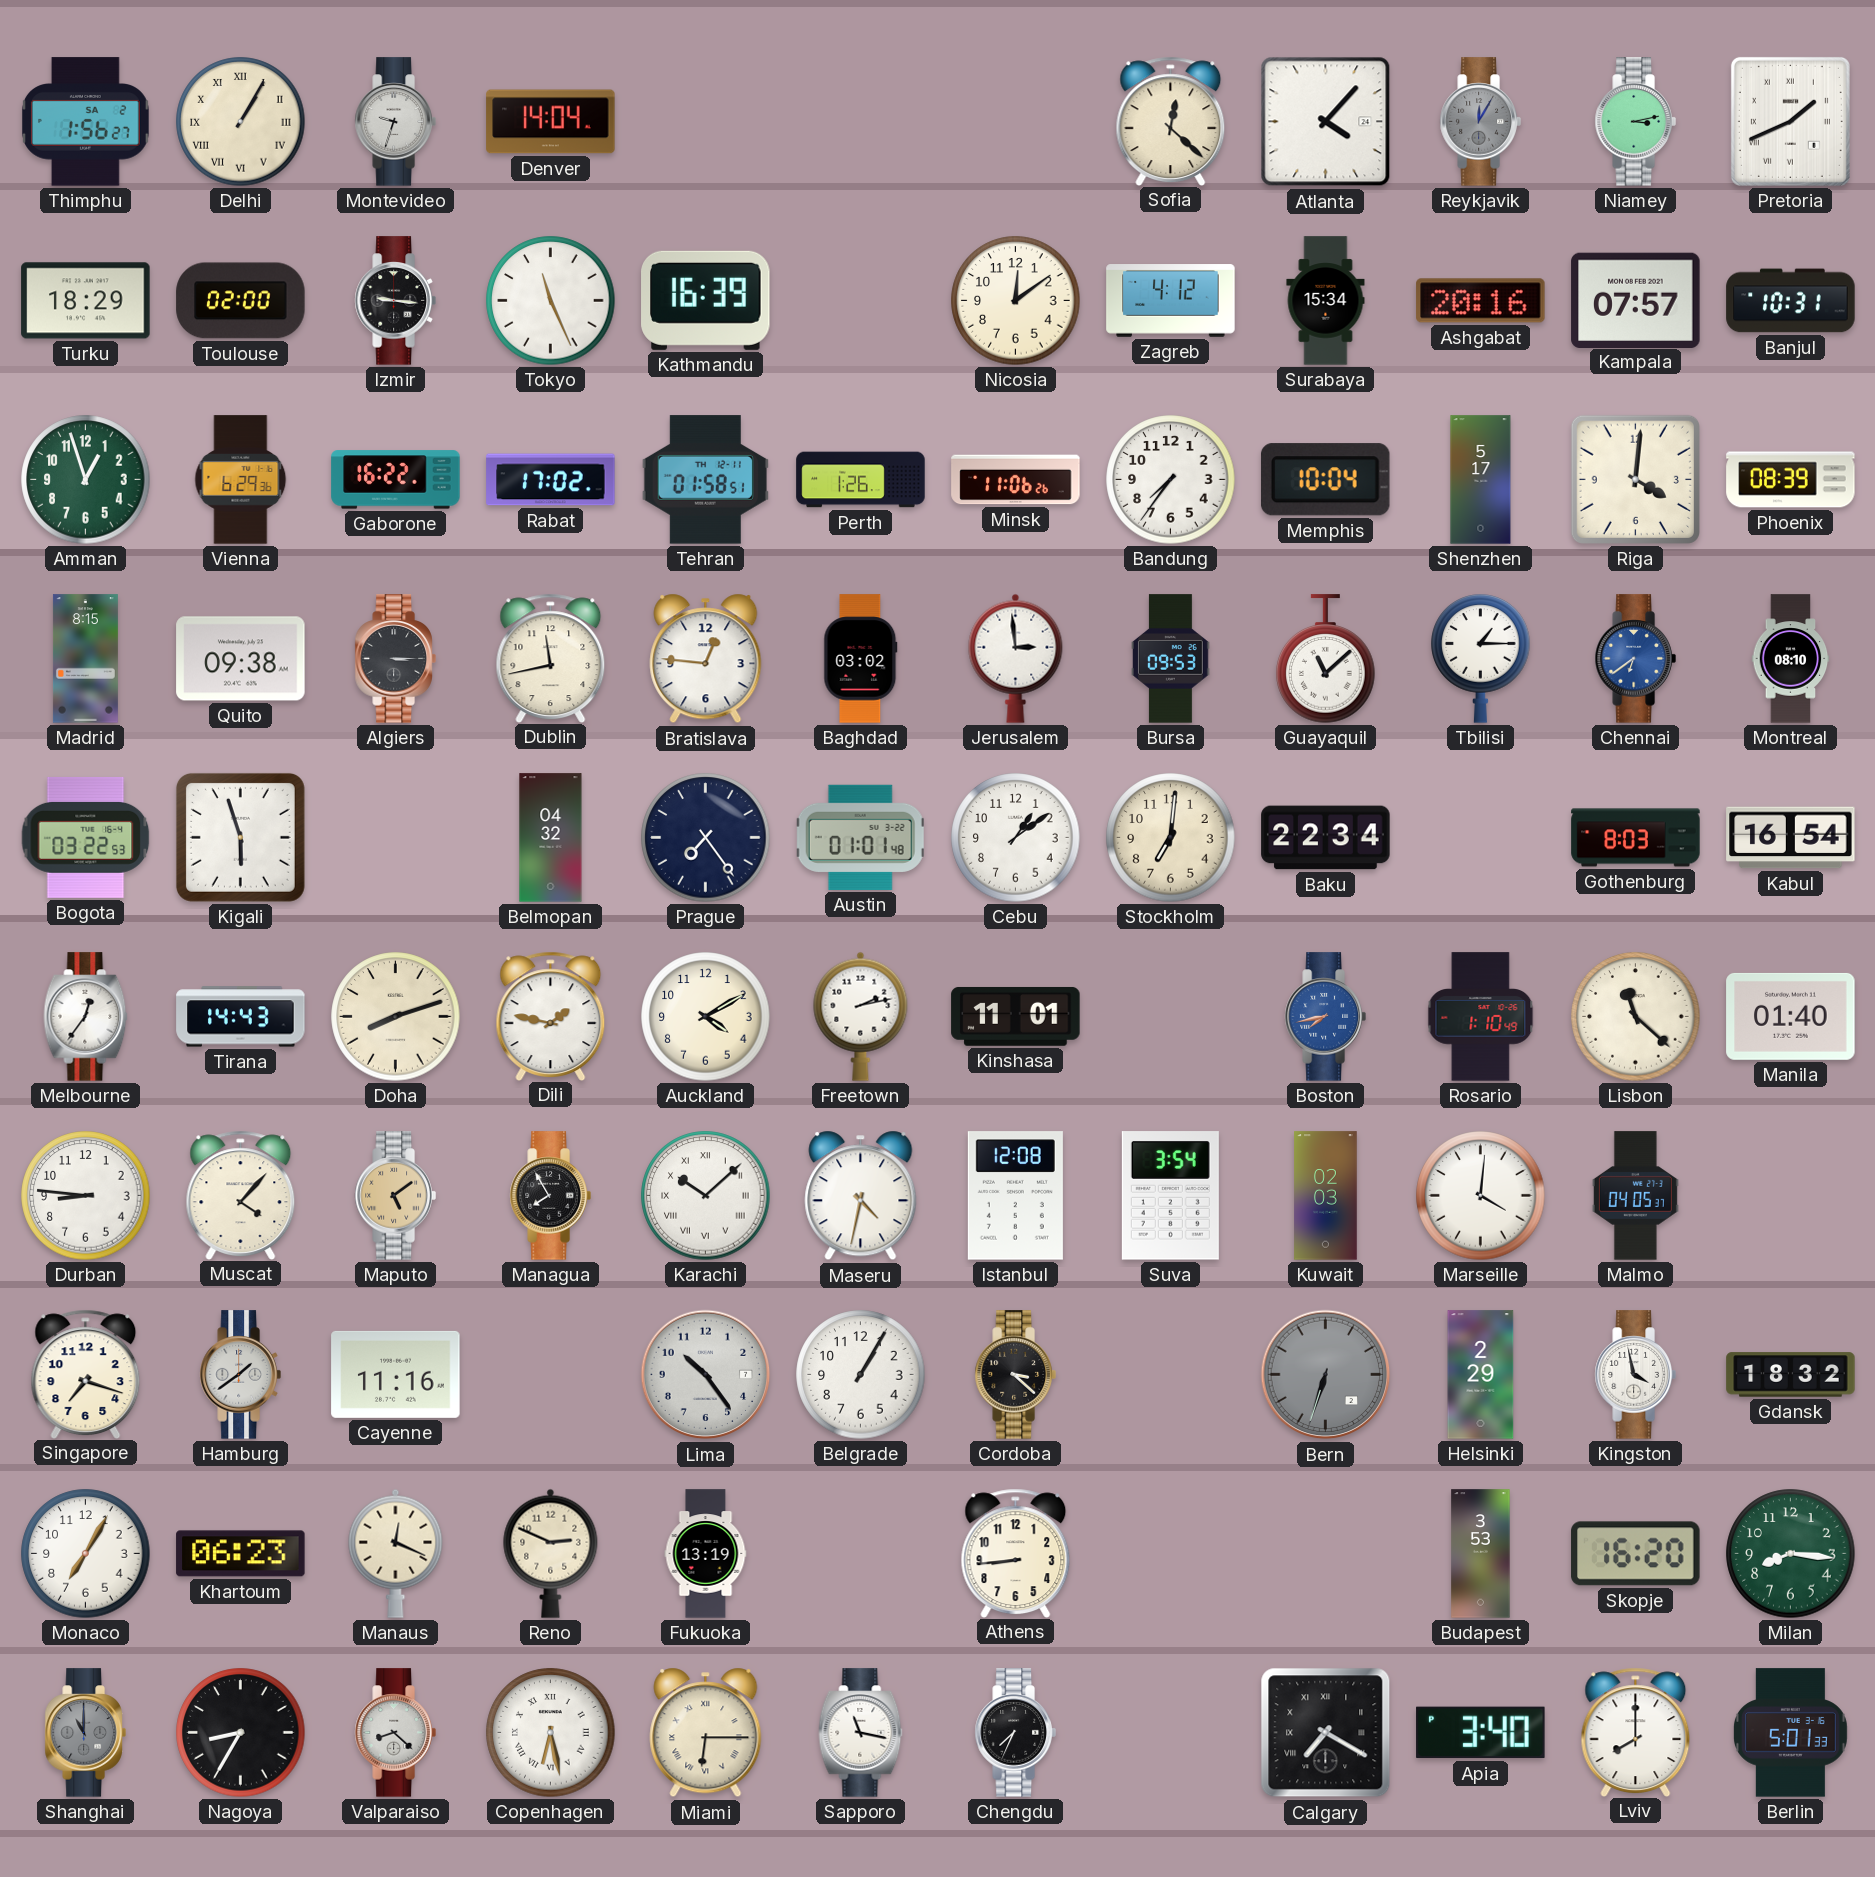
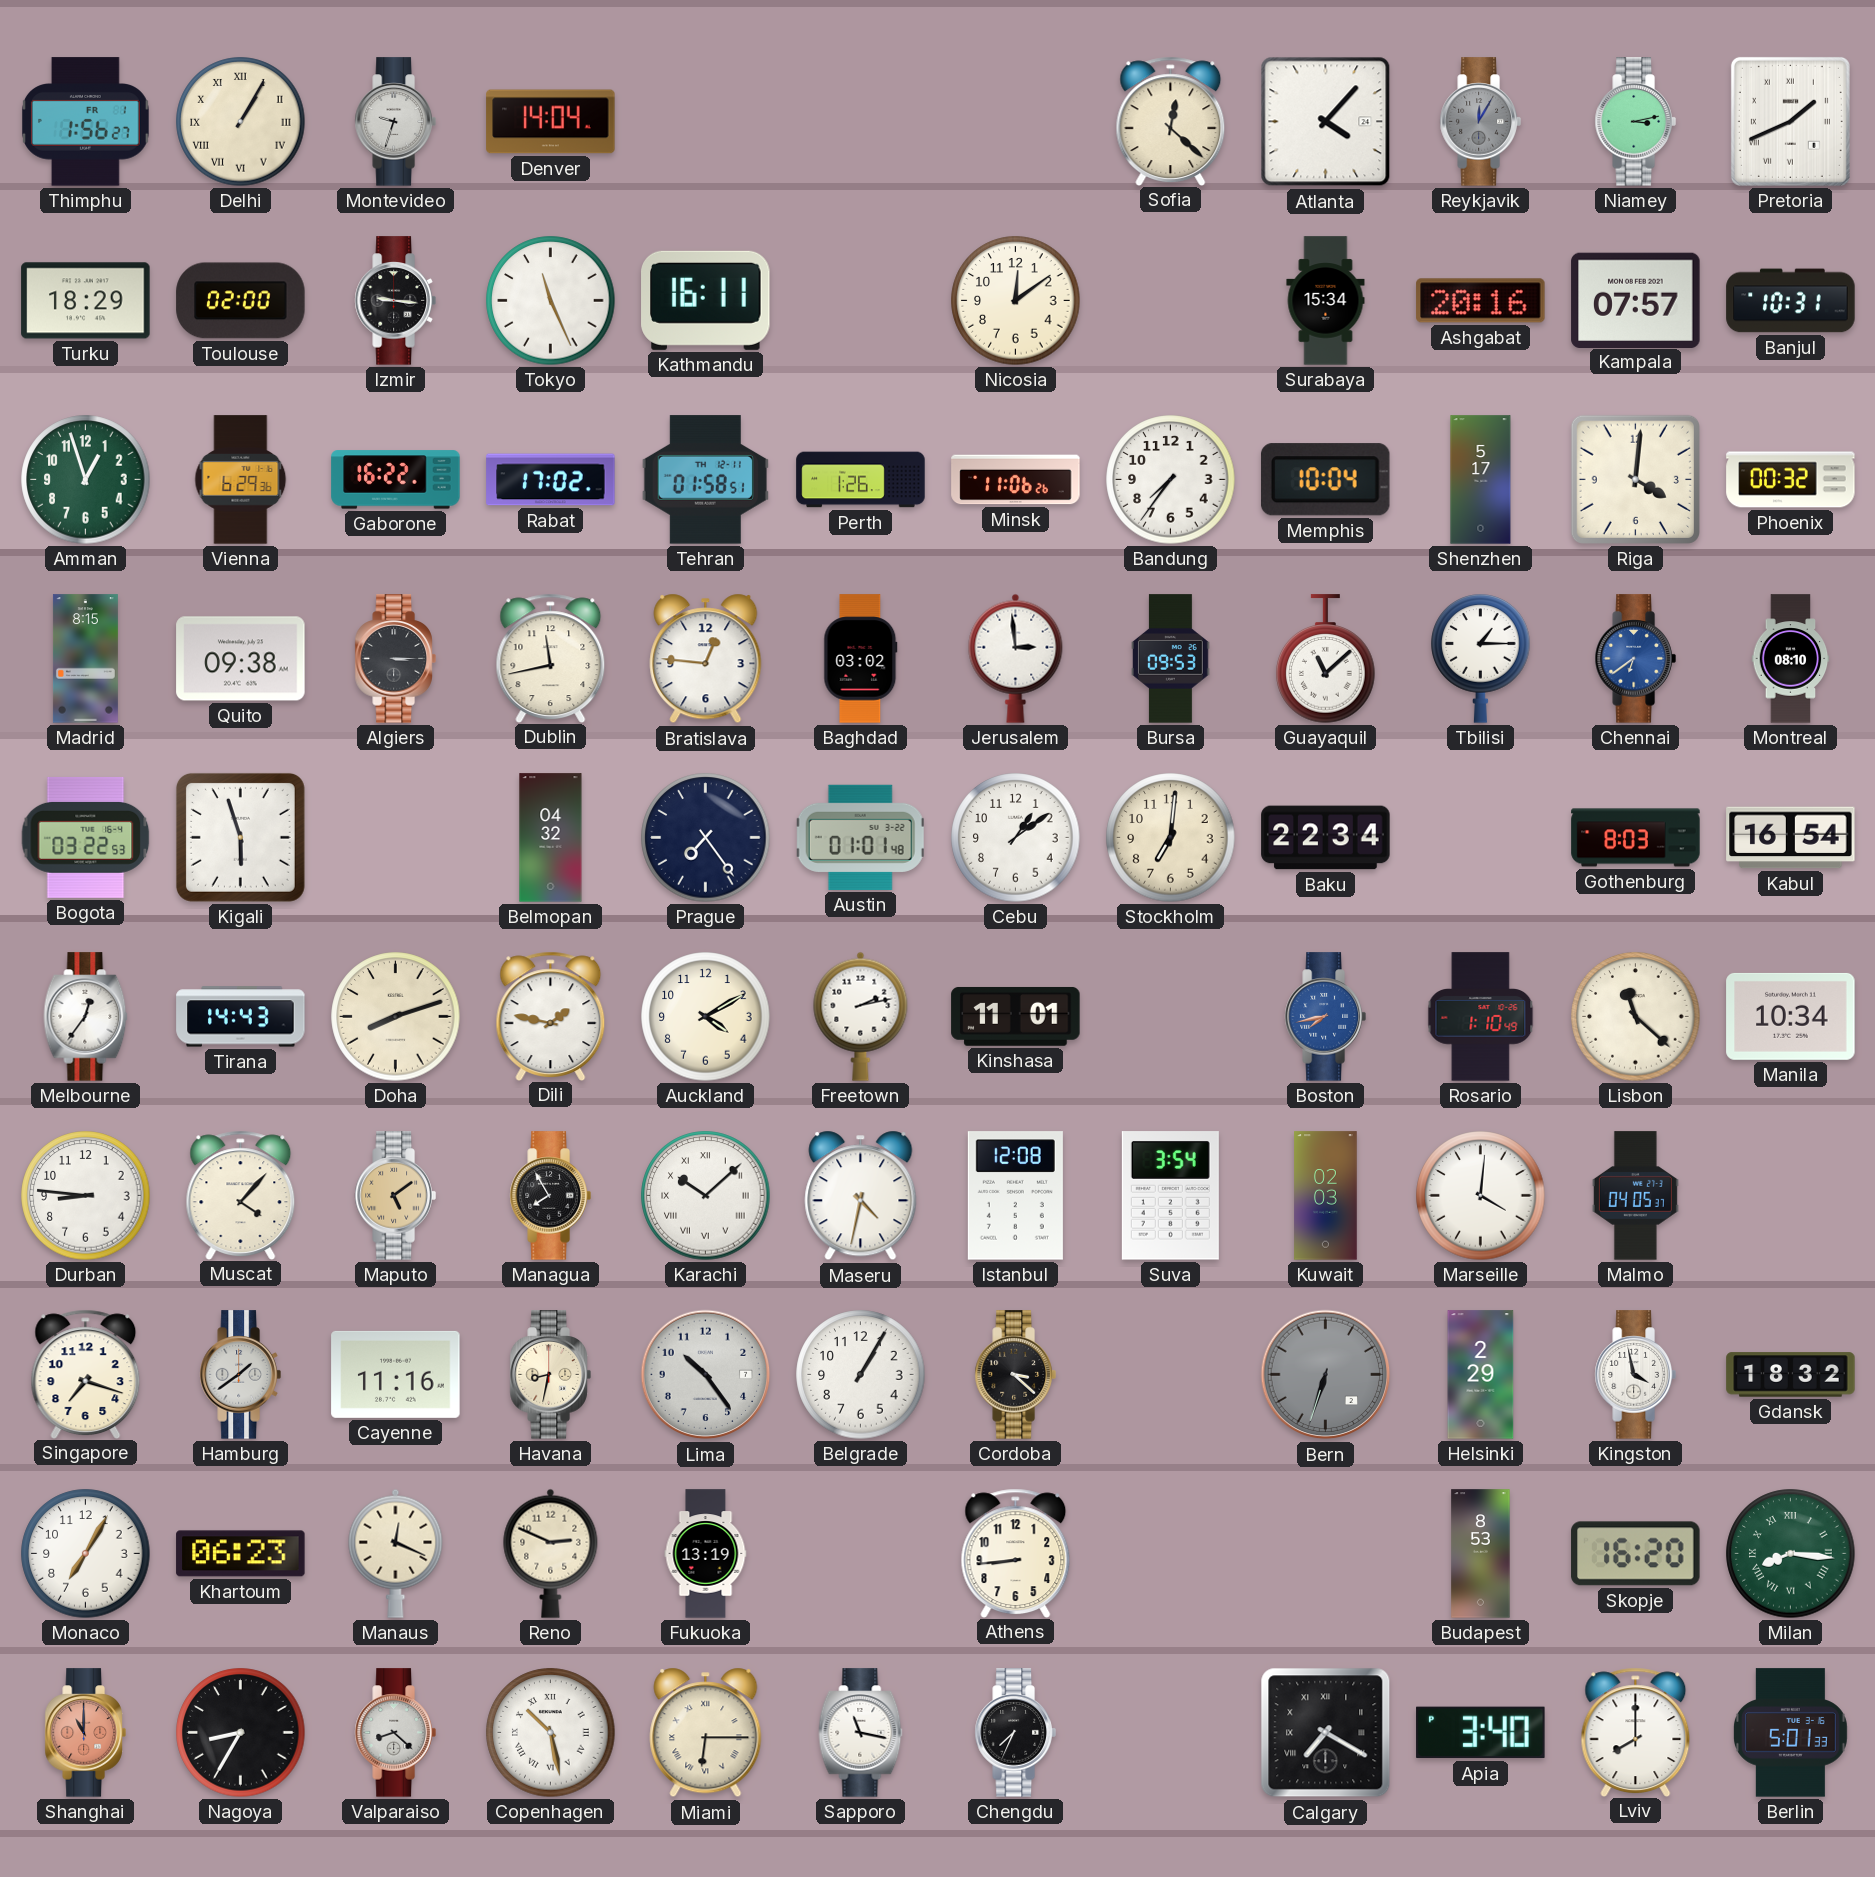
Thimphu date: SA 2 -> FR 1
Kathmandu: 16:39 -> 16:11
Zagreb: 4:12 -> none
Phoenix: 08:39 -> 00:32
Manila: 01:40 -> 10:34
Havana: none -> 8:32
Budapest: 3:53 -> 8:53
Milan numerals: Arabic -> Roman
Shanghai dial: grey -> salmon
Copenhagen: 6:28 -> 10:28
